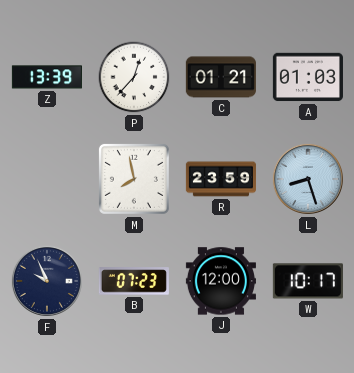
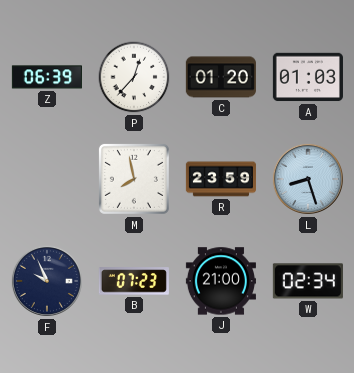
Z: 13:39 -> 06:39
C: 01:21 -> 01:20
J: 12:00 -> 21:00
W: 10:17 -> 02:34
